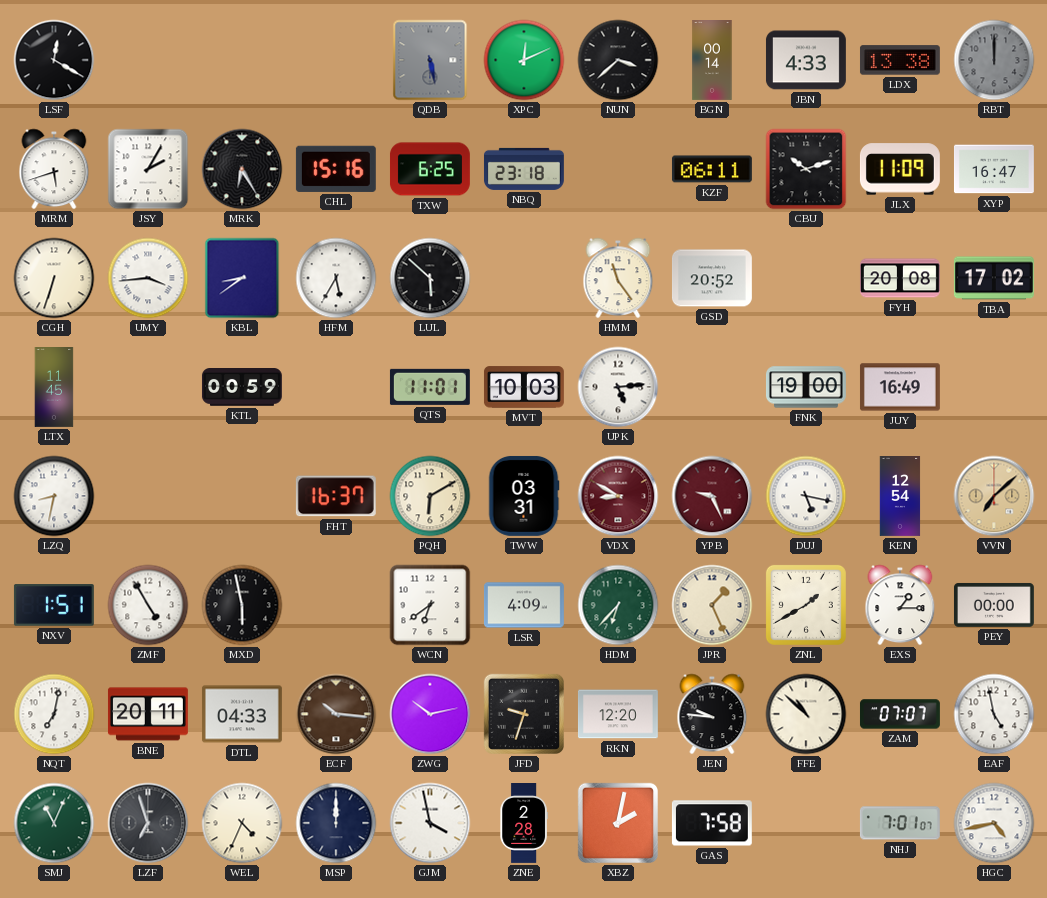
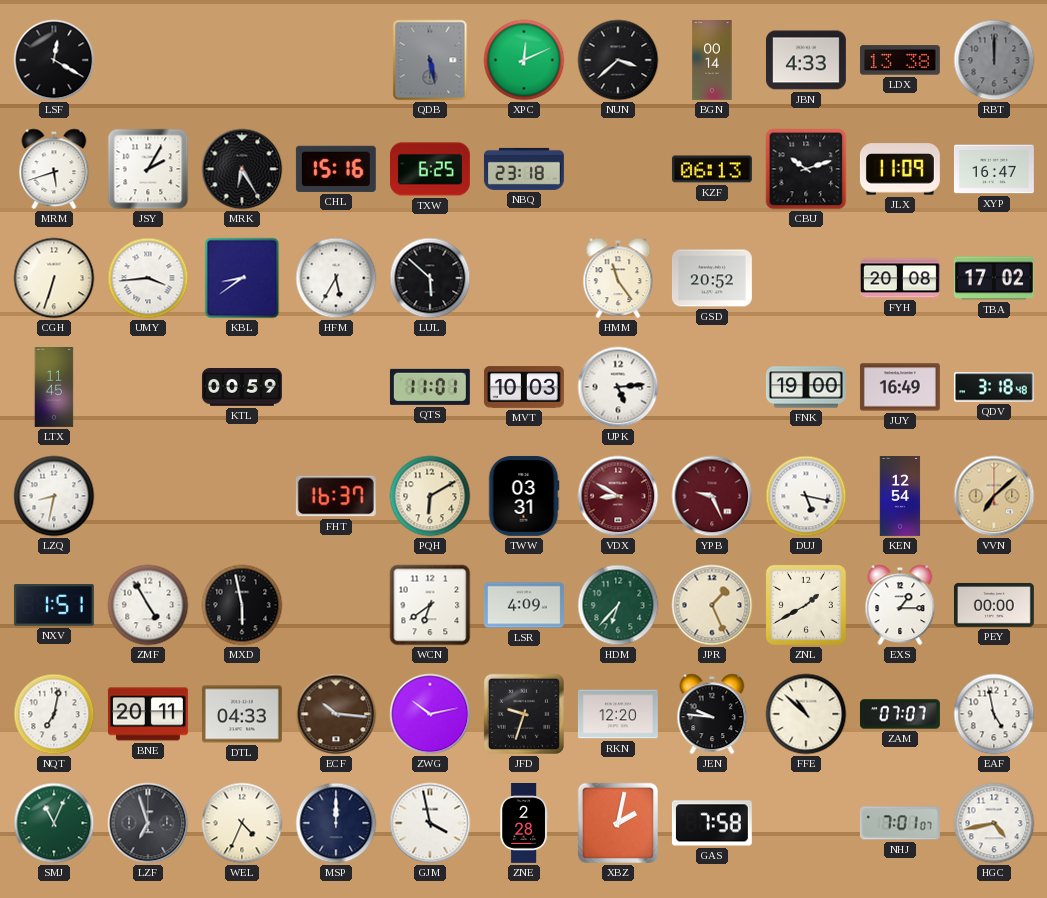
KZF: 06:11 -> 06:13
QDV: none -> 3:18
